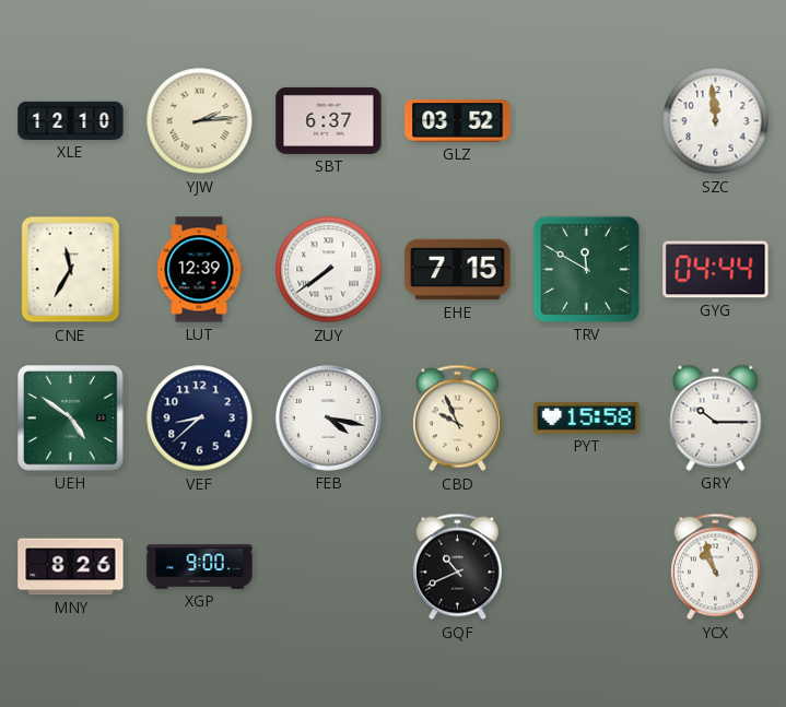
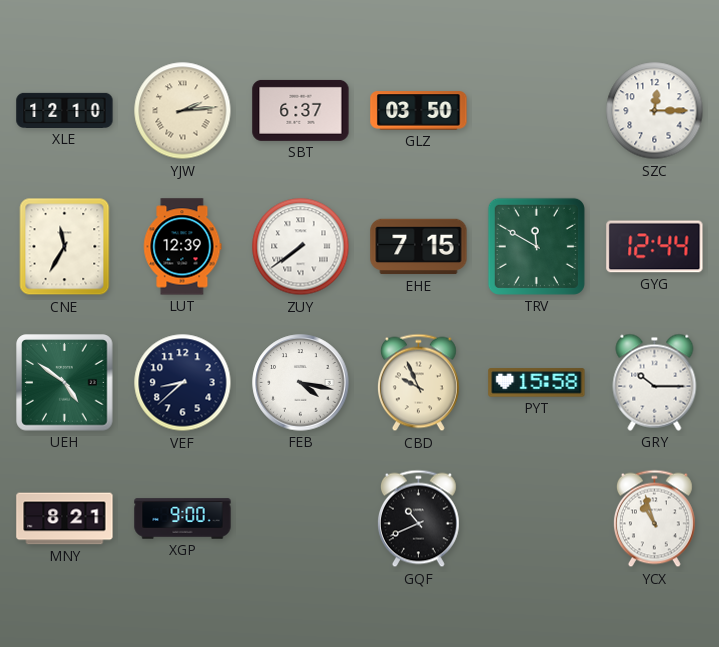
GLZ: 03:52 -> 03:50
SZC: 11:59 -> 12:15
GYG: 04:44 -> 12:44
MNY: 8:26 -> 8:21
